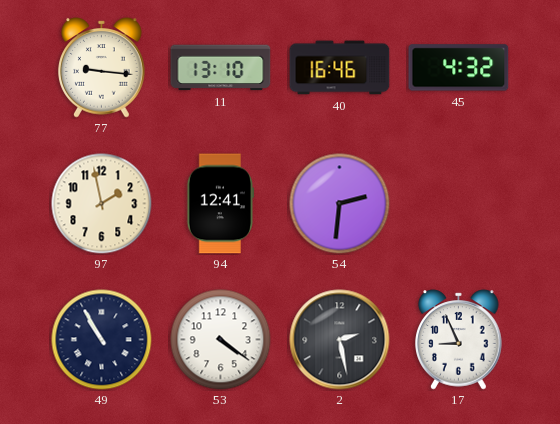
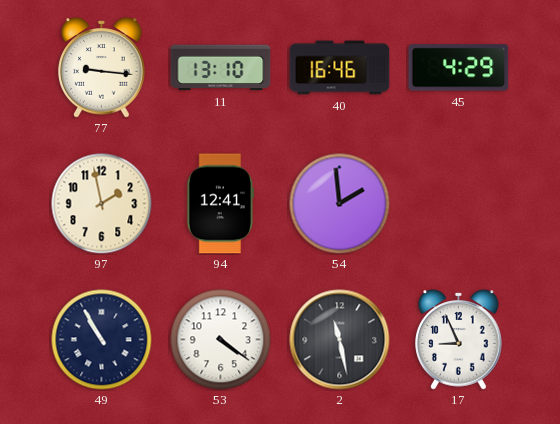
45: 4:32 -> 4:29
54: 2:31 -> 1:59
2: 2:28 -> 11:28
